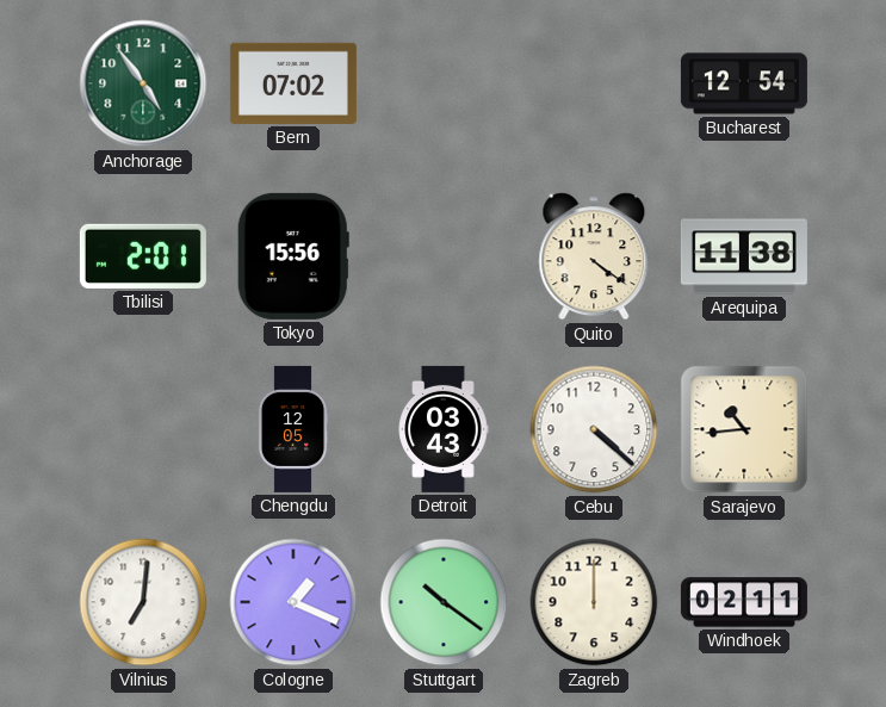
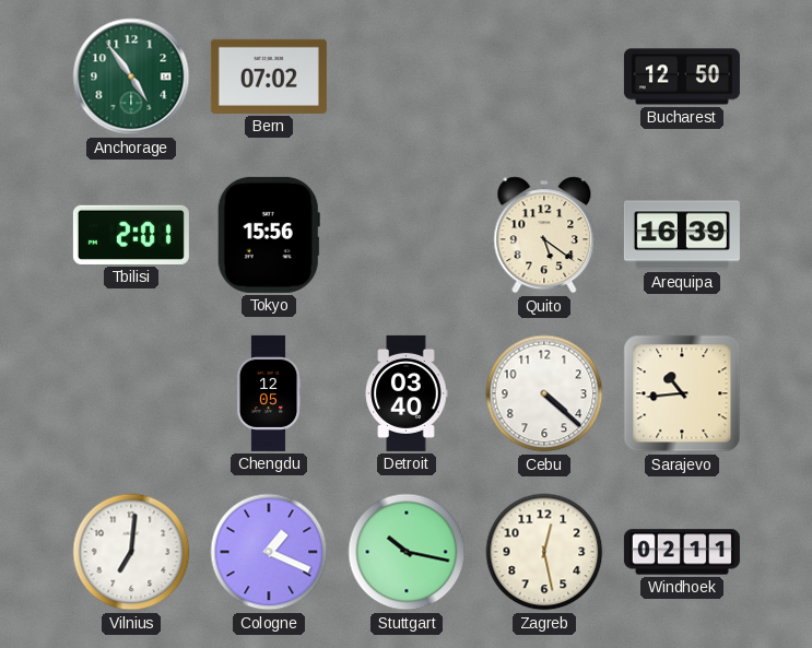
Bucharest: 12:54 -> 12:50
Quito: 4:21 -> 5:21
Arequipa: 11:38 -> 16:39
Detroit: 03:43 -> 03:40
Stuttgart: 10:21 -> 10:17
Zagreb: 12:00 -> 12:28
